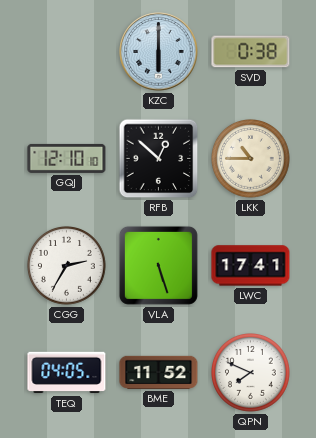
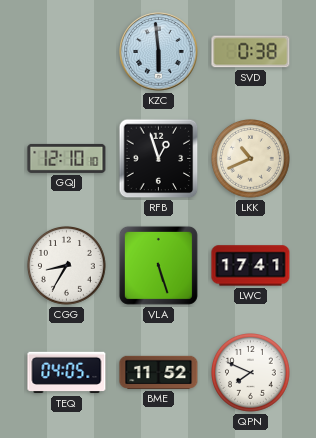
KZC: 6:00 -> 5:59
RFB: 12:52 -> 12:57
LKK: 10:45 -> 10:41
CGG: 2:35 -> 8:35
